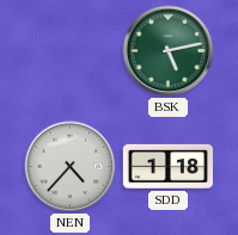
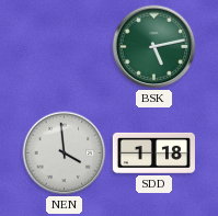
NEN: 4:37 -> 3:59
